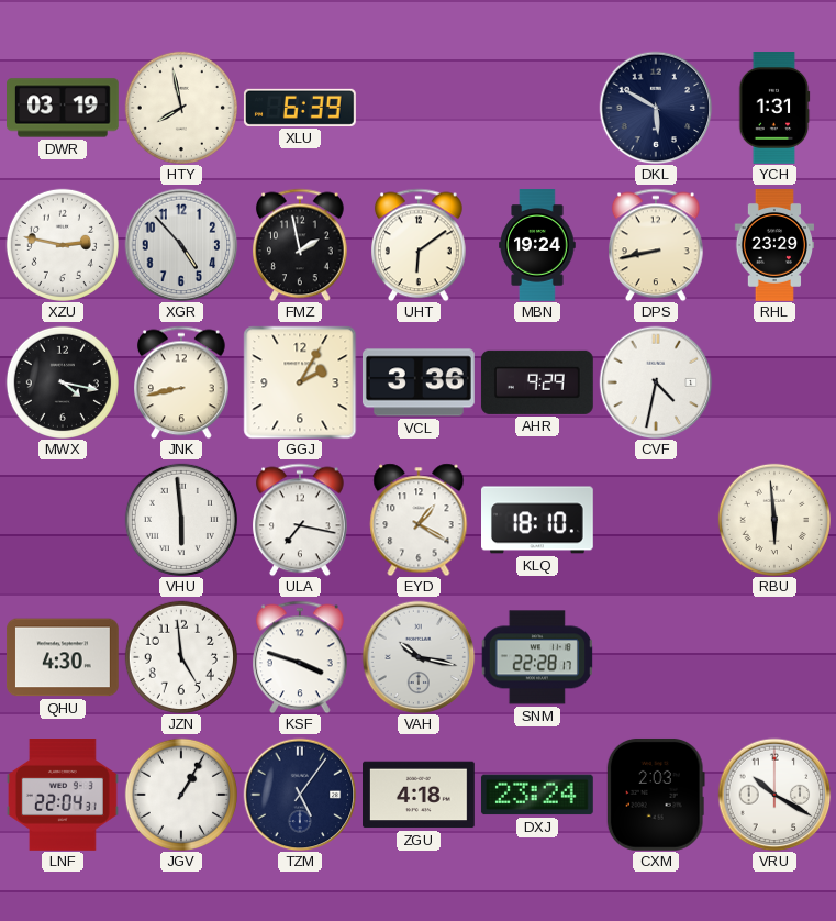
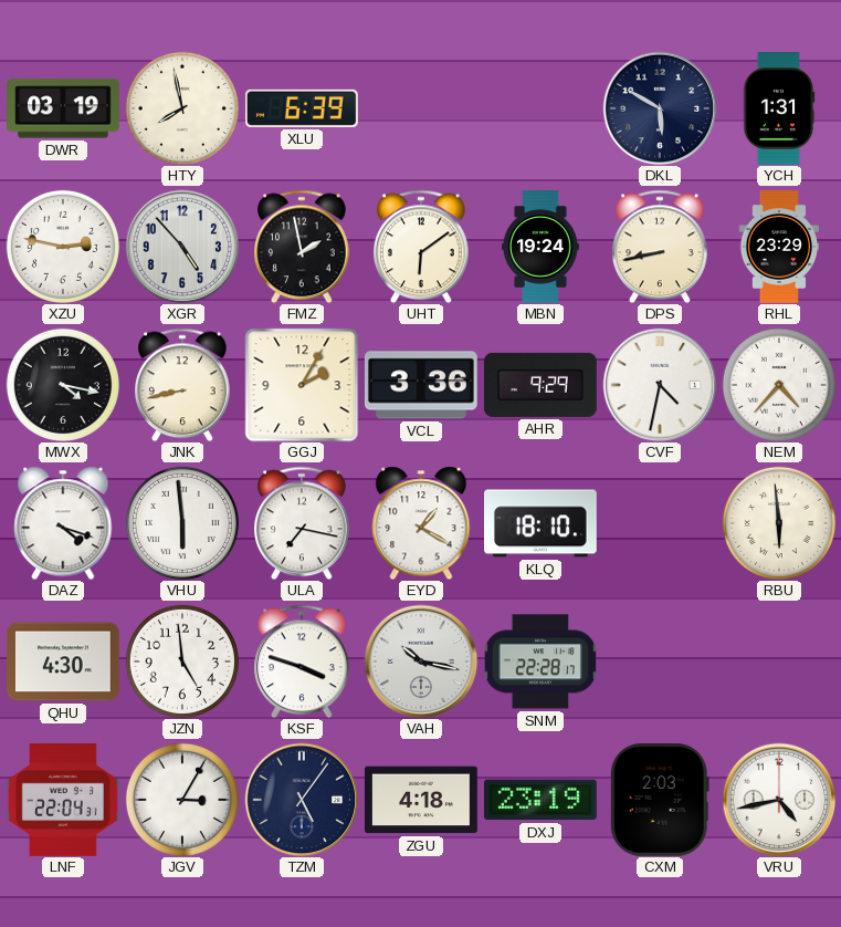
NEM: none -> 4:37
DAZ: none -> 4:18
JGV: 1:05 -> 3:05
DXJ: 23:24 -> 23:19
VRU: 10:20 -> 4:43
